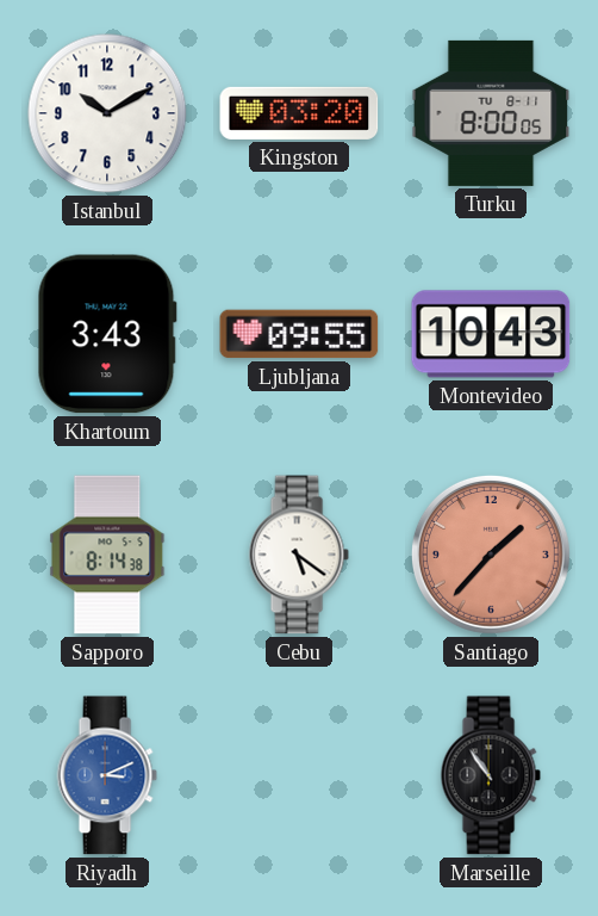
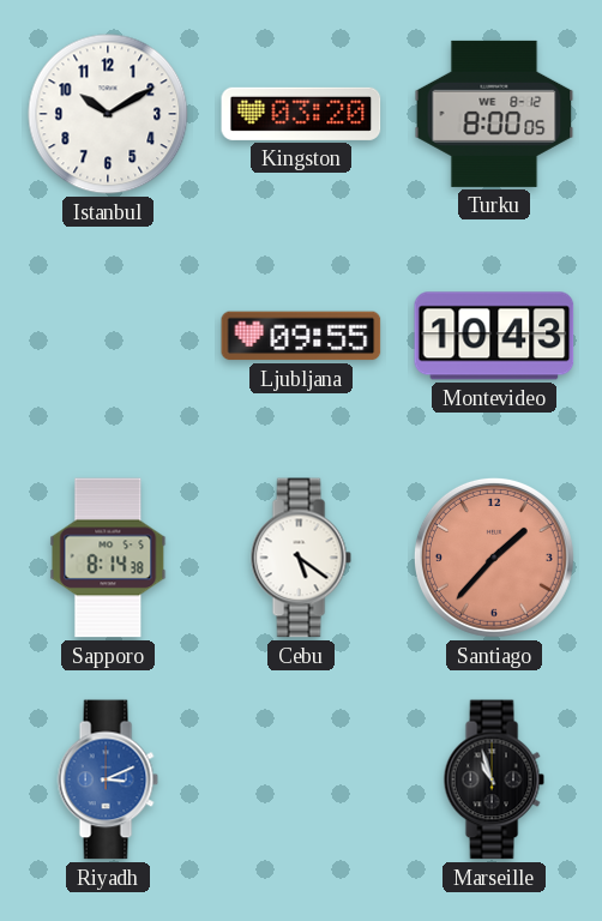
Turku date: TU 8-11 -> WE 8-12
Khartoum: 3:43 -> none
Marseille: 10:54 -> 10:57
